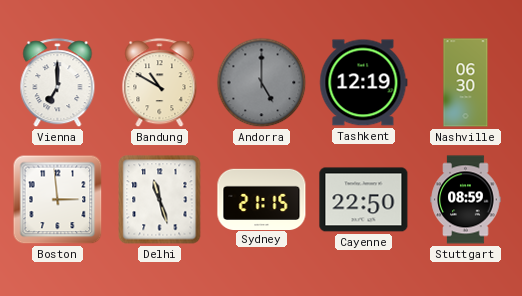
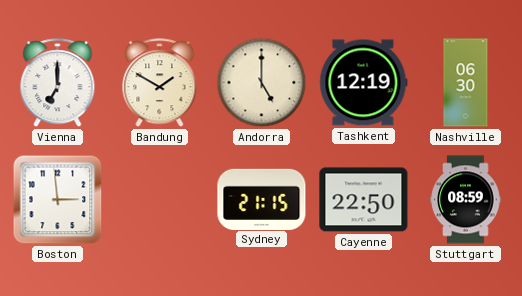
Bandung: 10:50 -> 1:50
Andorra dial: grey -> cream
Delhi: 11:27 -> none
